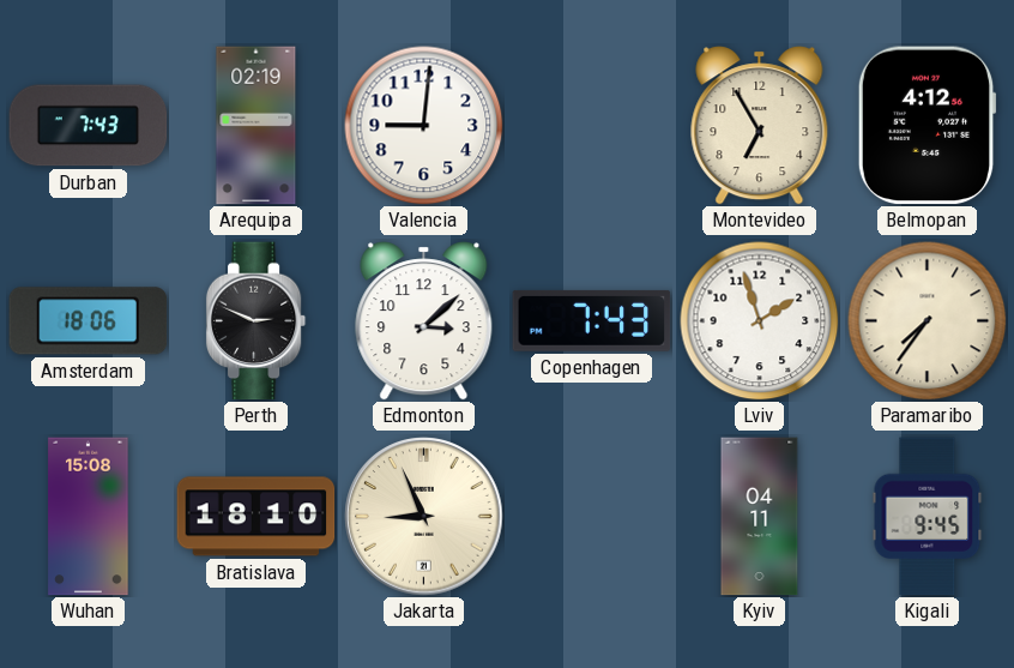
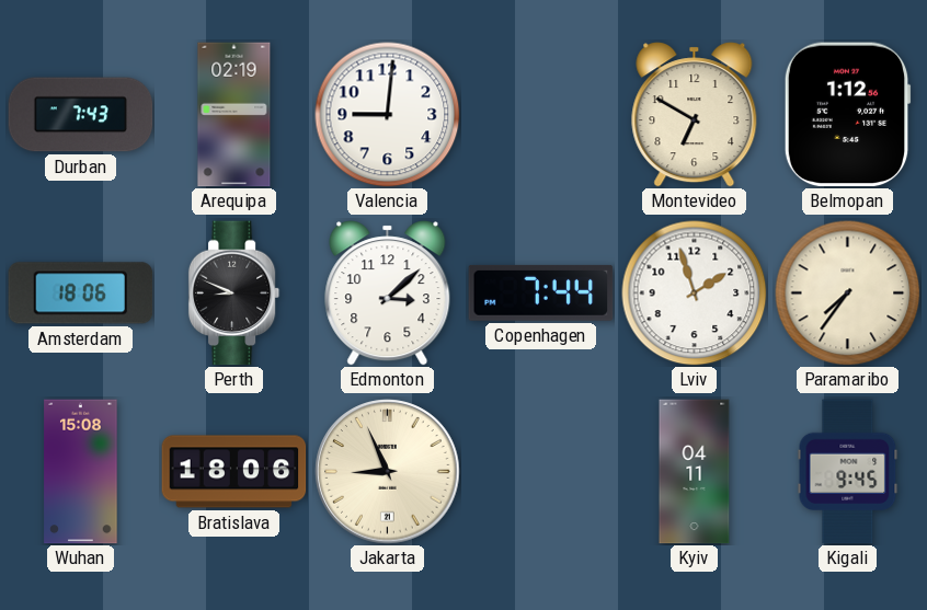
Montevideo: 6:55 -> 6:50
Belmopan: 4:12 -> 1:12
Perth: 2:49 -> 8:49
Copenhagen: 7:43 -> 7:44
Bratislava: 18:10 -> 18:06
